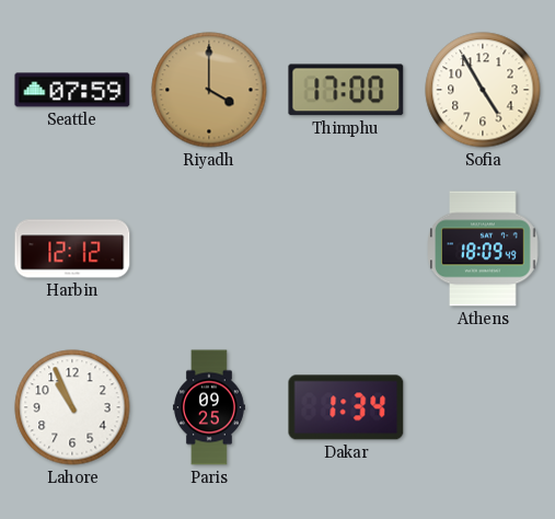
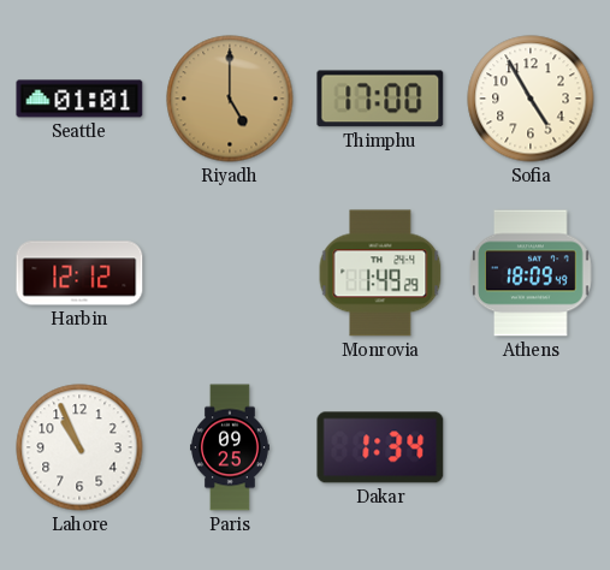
Seattle: 07:59 -> 01:01
Riyadh: 4:00 -> 5:00
Monrovia: none -> 1:49
